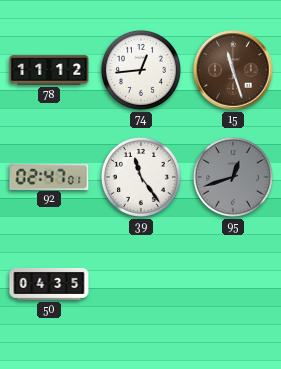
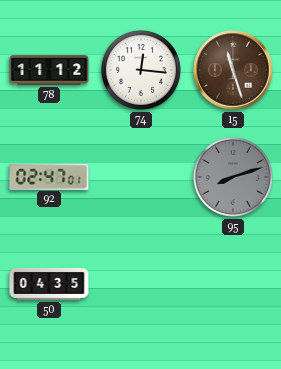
74: 12:44 -> 12:16
39: 11:24 -> none
95: 12:42 -> 8:12
